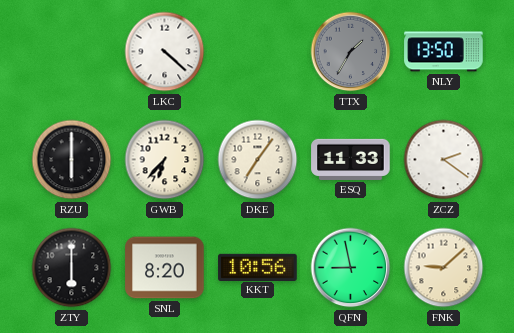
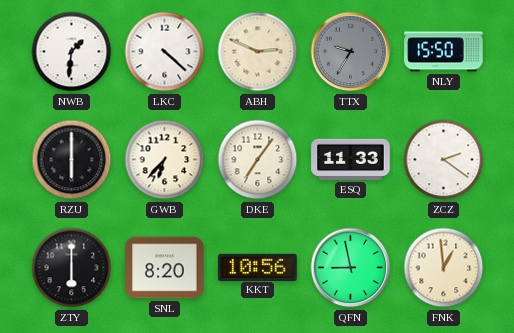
NWB: none -> 1:31
ABH: none -> 2:49
TTX: 1:35 -> 9:35
NLY: 13:50 -> 15:50
FNK: 9:08 -> 12:59
